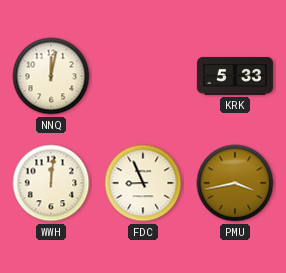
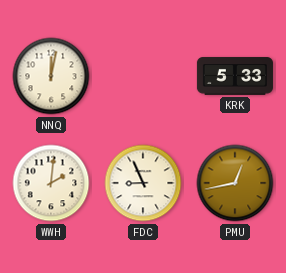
WWH: 12:01 -> 2:01
PMU: 3:43 -> 12:43
